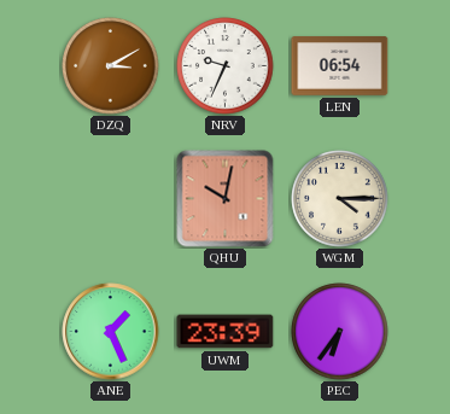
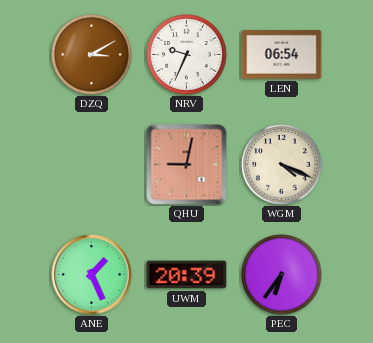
QHU: 10:02 -> 9:02
WGM: 4:15 -> 4:19
UWM: 23:39 -> 20:39
